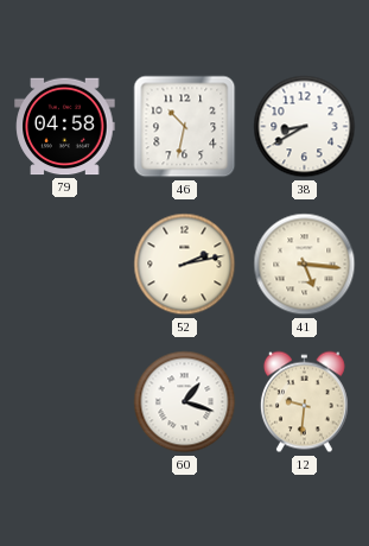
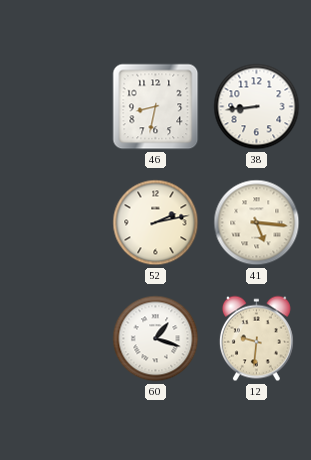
79: 04:58 -> none
46: 10:32 -> 8:32
38: 8:40 -> 8:44
